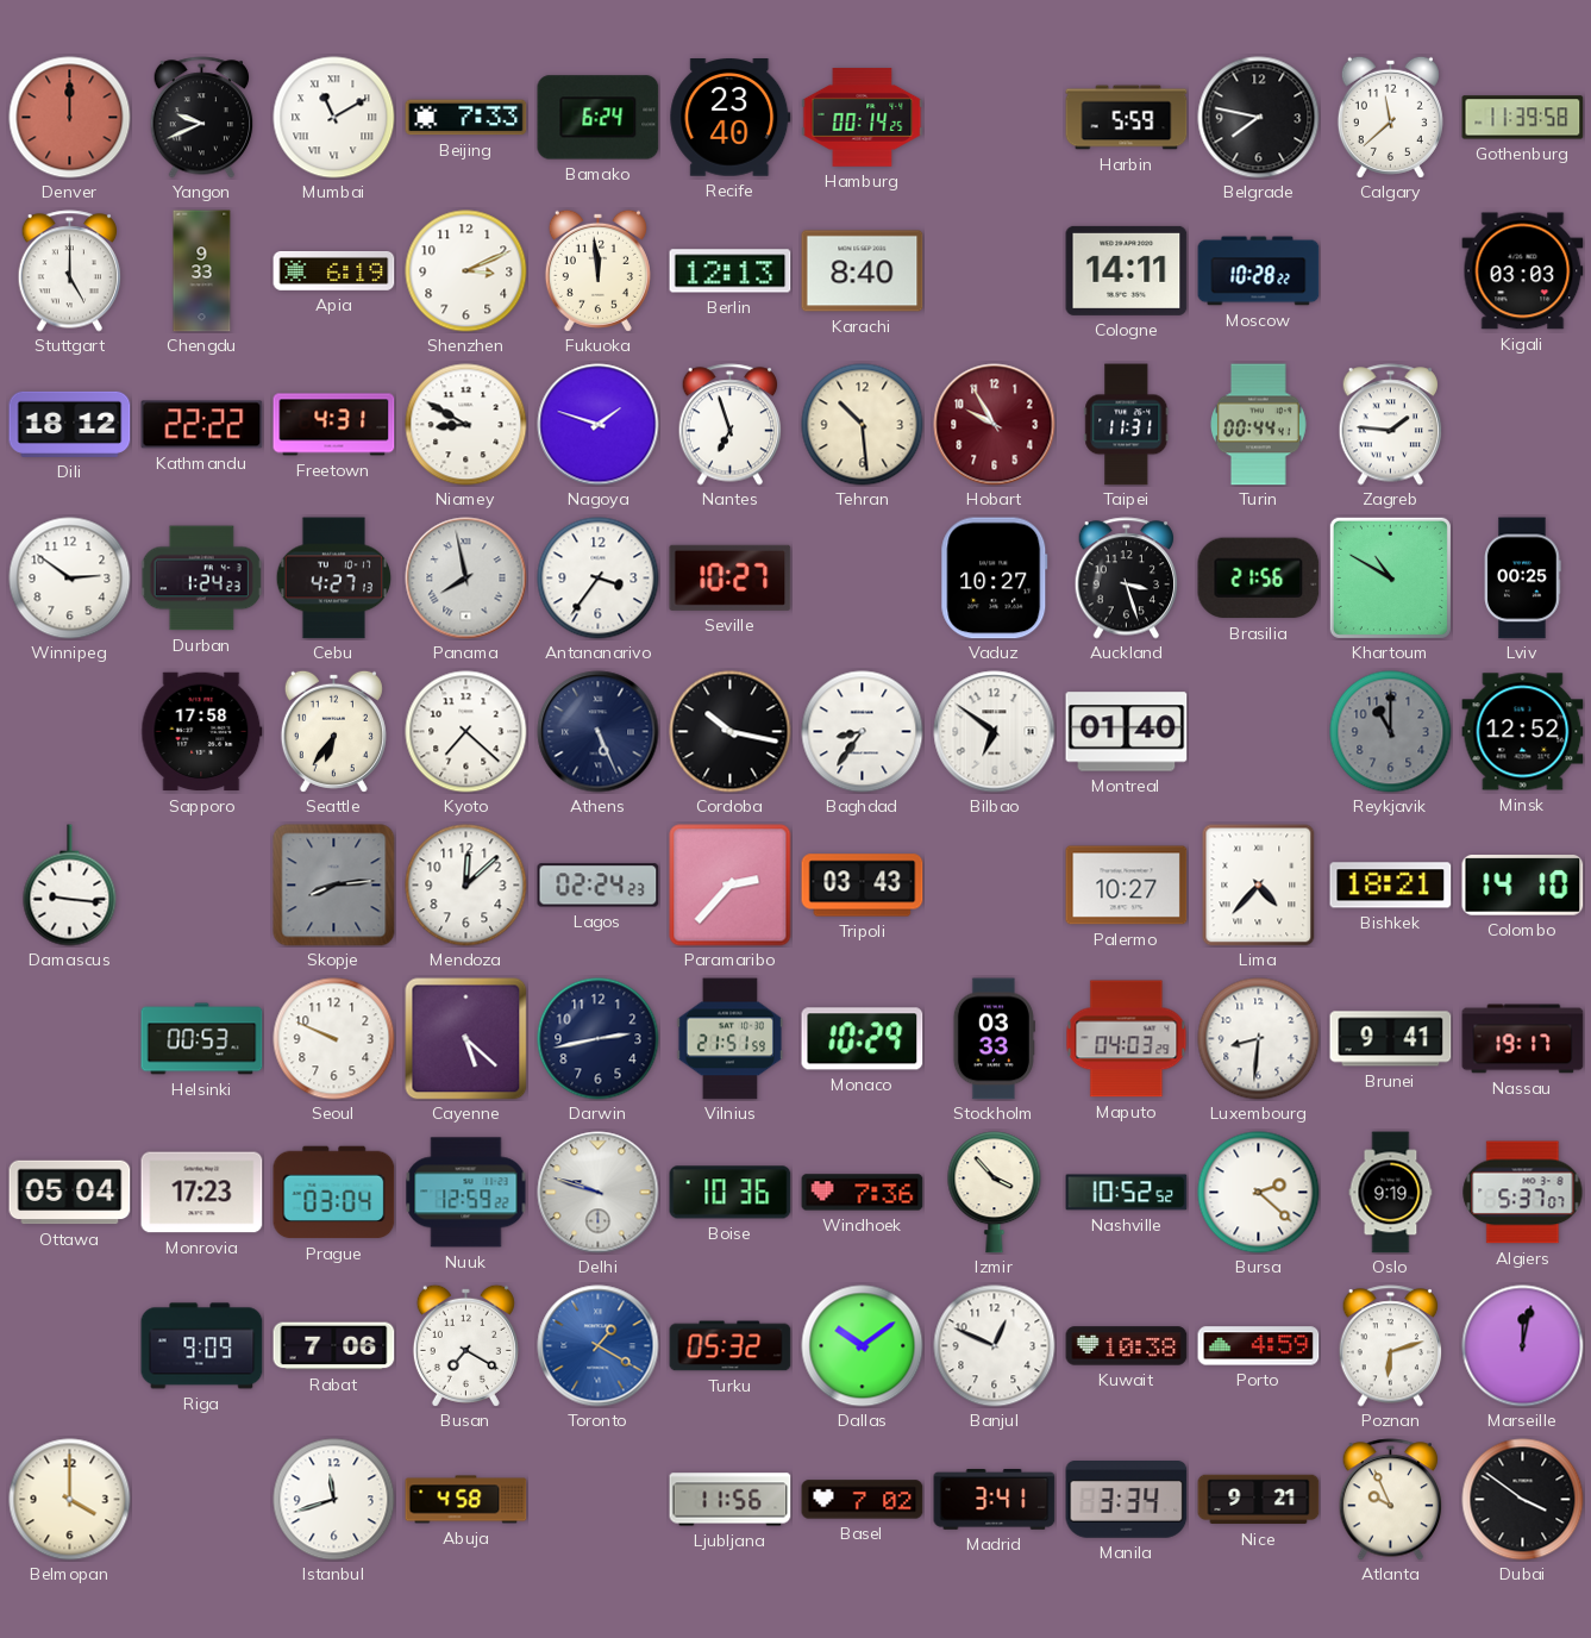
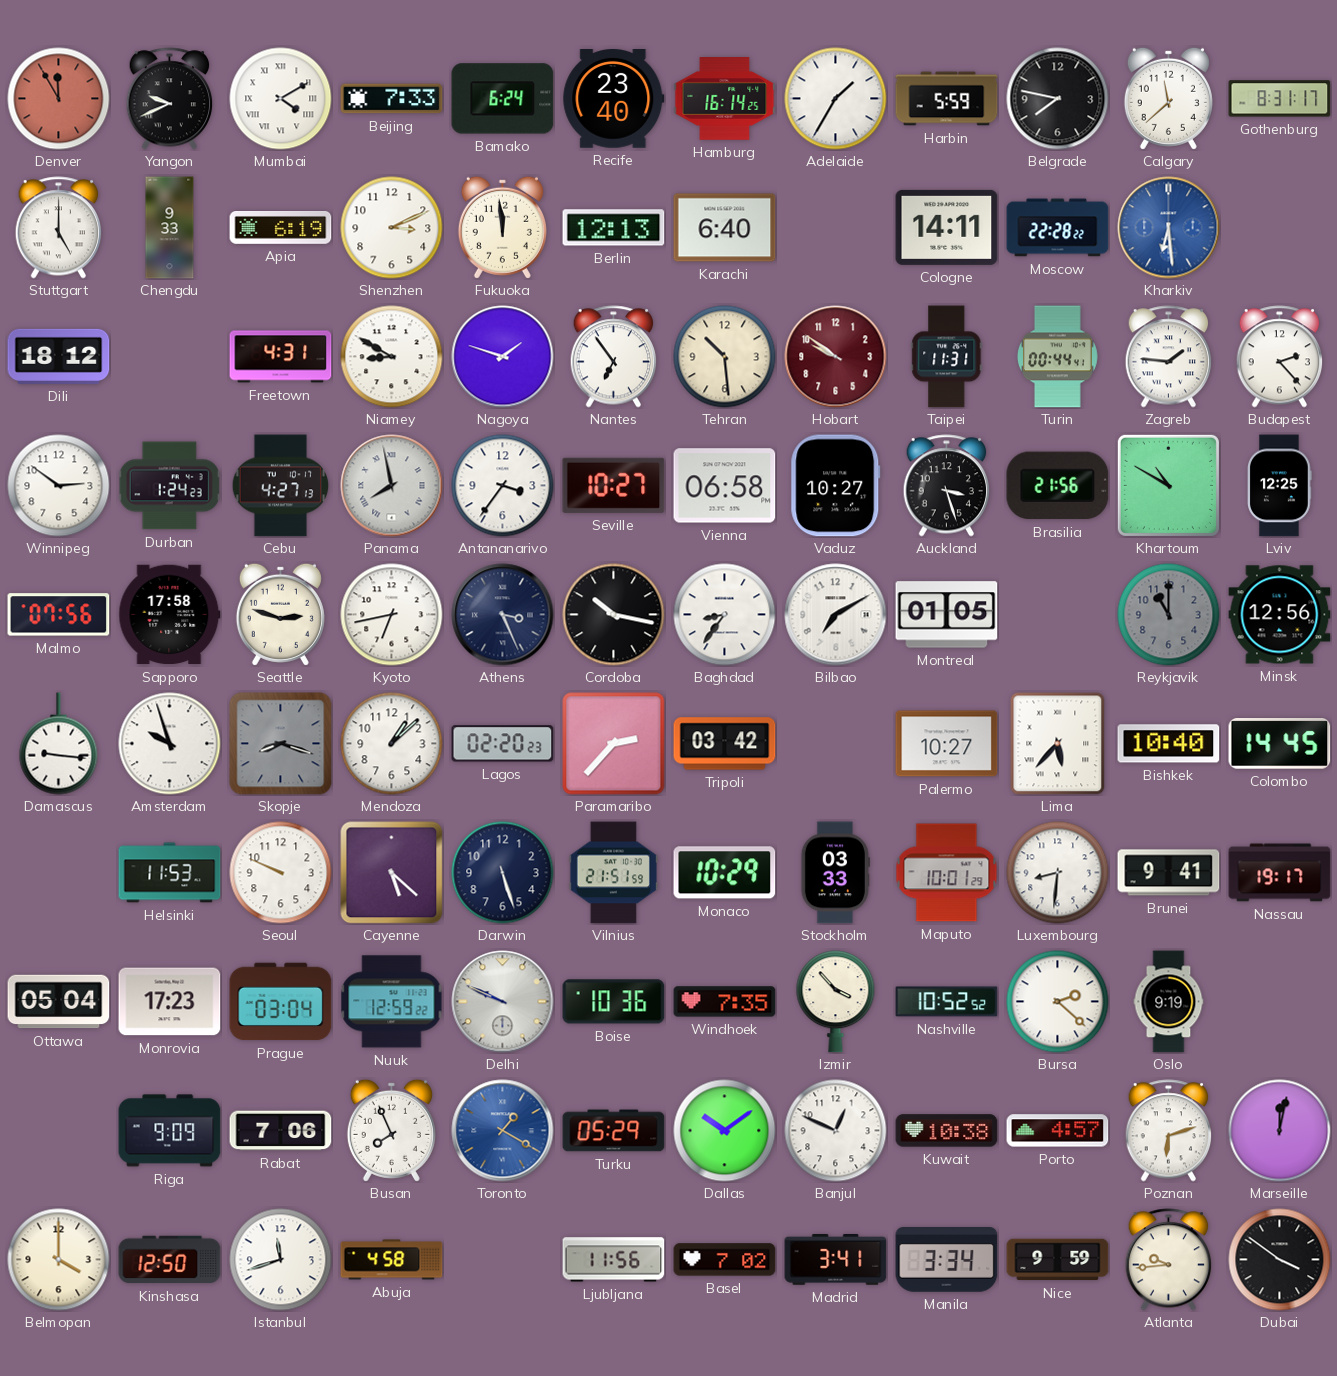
Denver: 12:00 -> 11:55
Mumbai: 11:10 -> 4:10
Hamburg: 00:14 -> 16:14
Adelaide: none -> 1:35
Gothenburg: 11:39 -> 8:31
Karachi: 8:40 -> 6:40
Moscow: 10:28 -> 22:28
Kharkiv: none -> 6:29
Kigali: 03:03 -> none
Kathmandu: 22:22 -> none
Nantes: 6:57 -> 6:54
Hobart: 9:55 -> 9:51
Budapest: none -> 2:23
Vienna: none -> 06:58
Lviv: 00:25 -> 12:25
Malmo: none -> 07:56
Seattle: 6:36 -> 2:48
Kyoto: 7:22 -> 6:43
Athens: 5:26 -> 3:26
Bilbao: 6:51 -> 7:10
Montreal: 01:40 -> 01:05
Minsk: 12:52 -> 12:56
Amsterdam: none -> 9:57
Skopje: 8:14 -> 8:18
Mendoza: 12:08 -> 1:08
Lagos: 02:24 -> 02:20
Tripoli: 03:43 -> 03:42
Lima: 4:37 -> 5:37
Bishkek: 18:21 -> 10:40
Colombo: 14:10 -> 14:45
Helsinki: 00:53 -> 11:53
Darwin: 2:43 -> 5:27
Maputo: 04:03 -> 10:01
Delhi: 9:48 -> 9:49
Windhoek: 7:36 -> 7:35
Algiers: 5:37 -> none
Busan: 7:20 -> 7:56
Turku: 05:32 -> 05:29
Porto: 4:59 -> 4:57
Kinshasa: none -> 12:50
Nice: 9:21 -> 9:59
Atlanta: 9:56 -> 9:44
